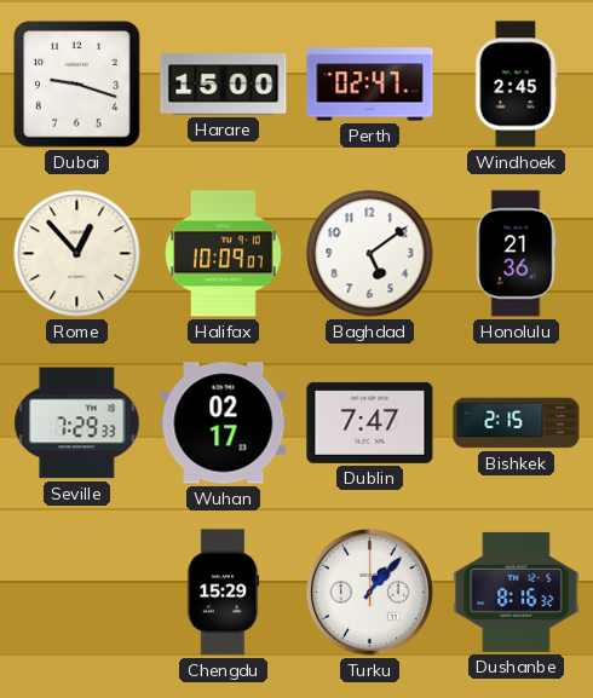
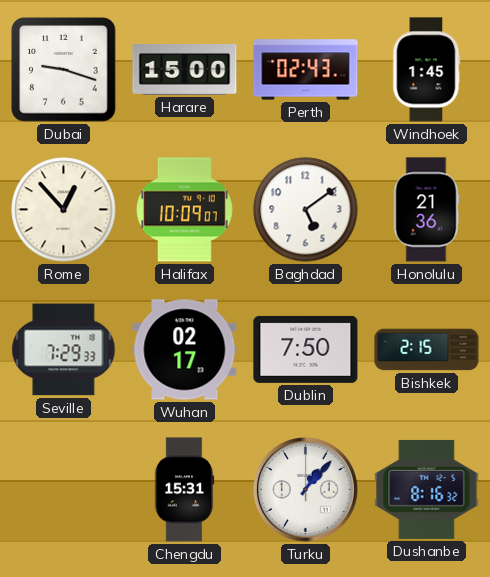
Perth: 02:47 -> 02:43
Windhoek: 2:45 -> 1:45
Dublin: 7:47 -> 7:50
Chengdu: 15:29 -> 15:31
